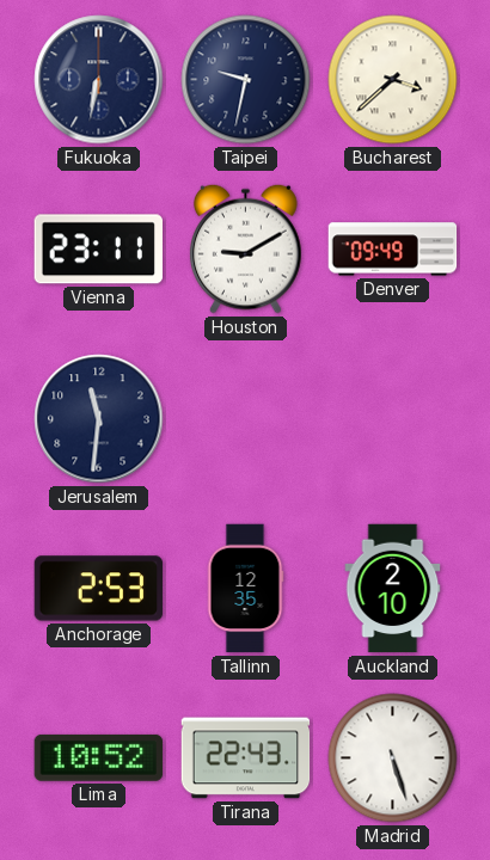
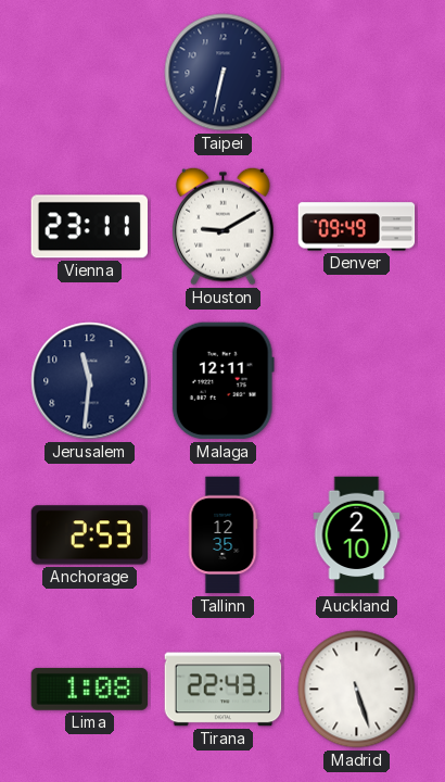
Fukuoka: 6:32 -> none
Taipei: 9:32 -> 6:32
Bucharest: 3:38 -> none
Malaga: none -> 12:11
Lima: 10:52 -> 1:08
